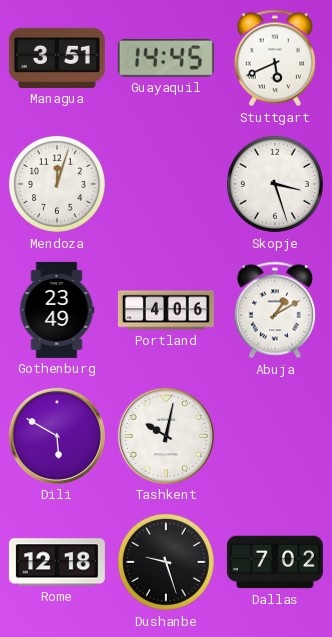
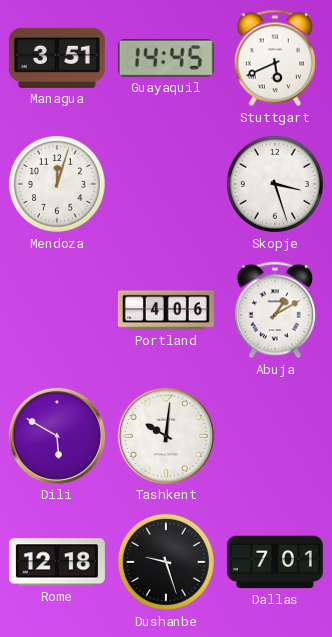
Gothenburg: 23:49 -> none
Tashkent: 10:02 -> 10:01
Dallas: 7:02 -> 7:01
